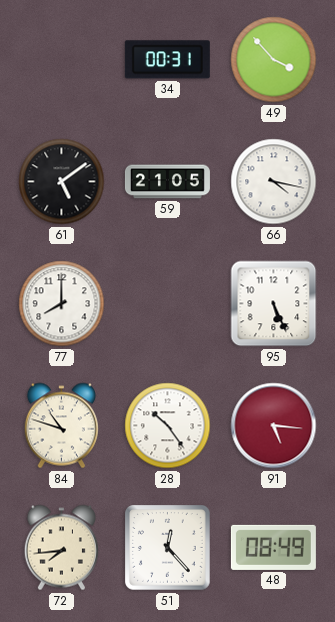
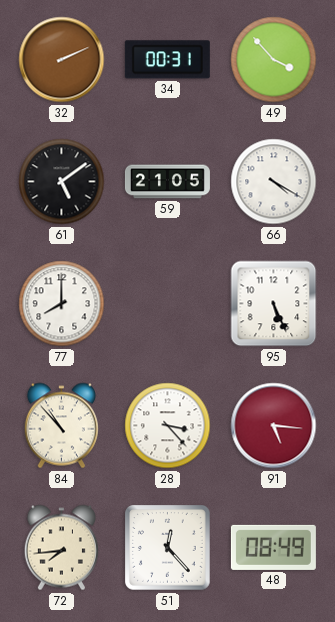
32: none -> 2:11
66: 4:17 -> 4:20
84: 10:48 -> 10:53
28: 10:24 -> 3:23
